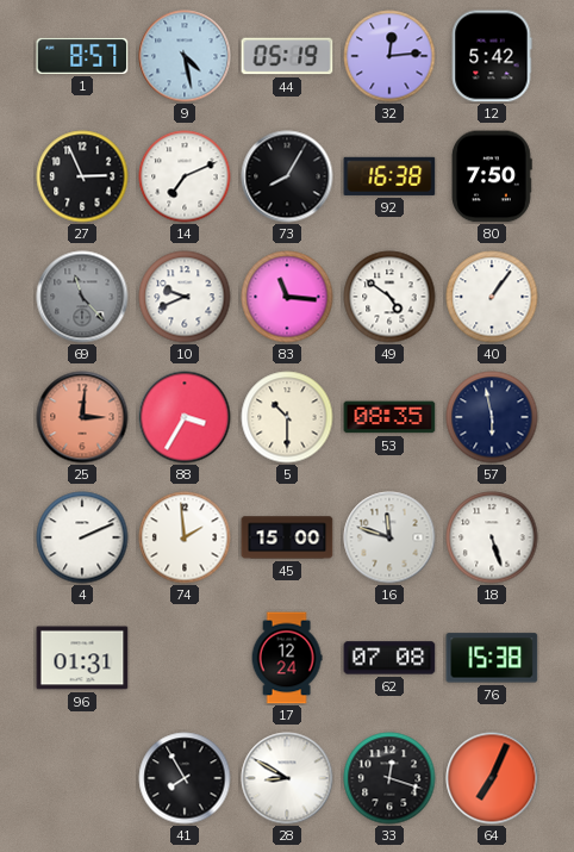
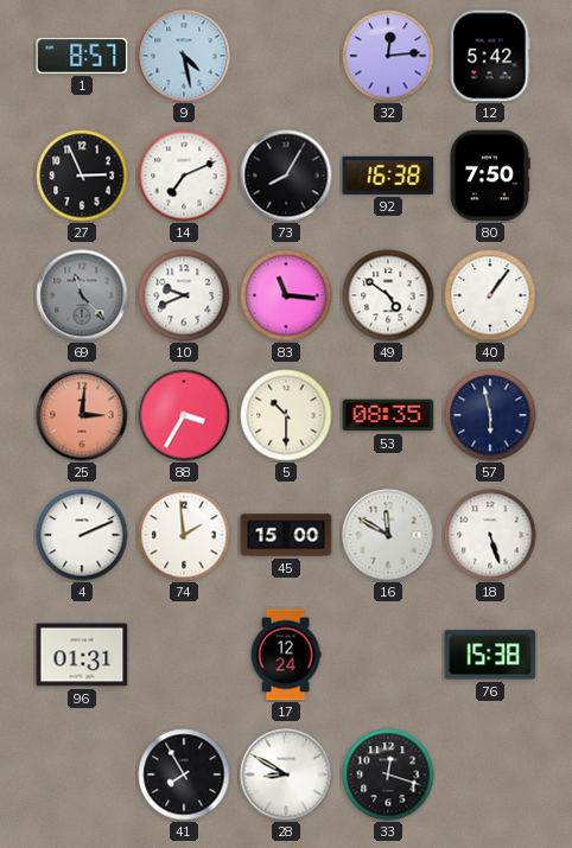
44: 05:19 -> none
16: 11:48 -> 11:50
62: 07:08 -> none
64: 7:04 -> none
